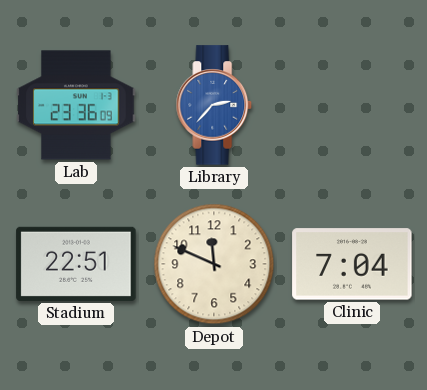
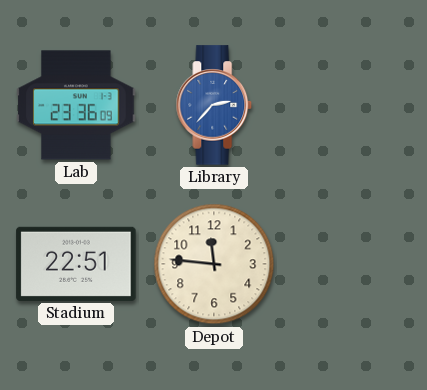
Depot: 11:49 -> 11:46
Clinic: 7:04 -> none
